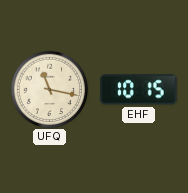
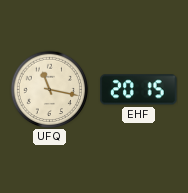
EHF: 10:15 -> 20:15
